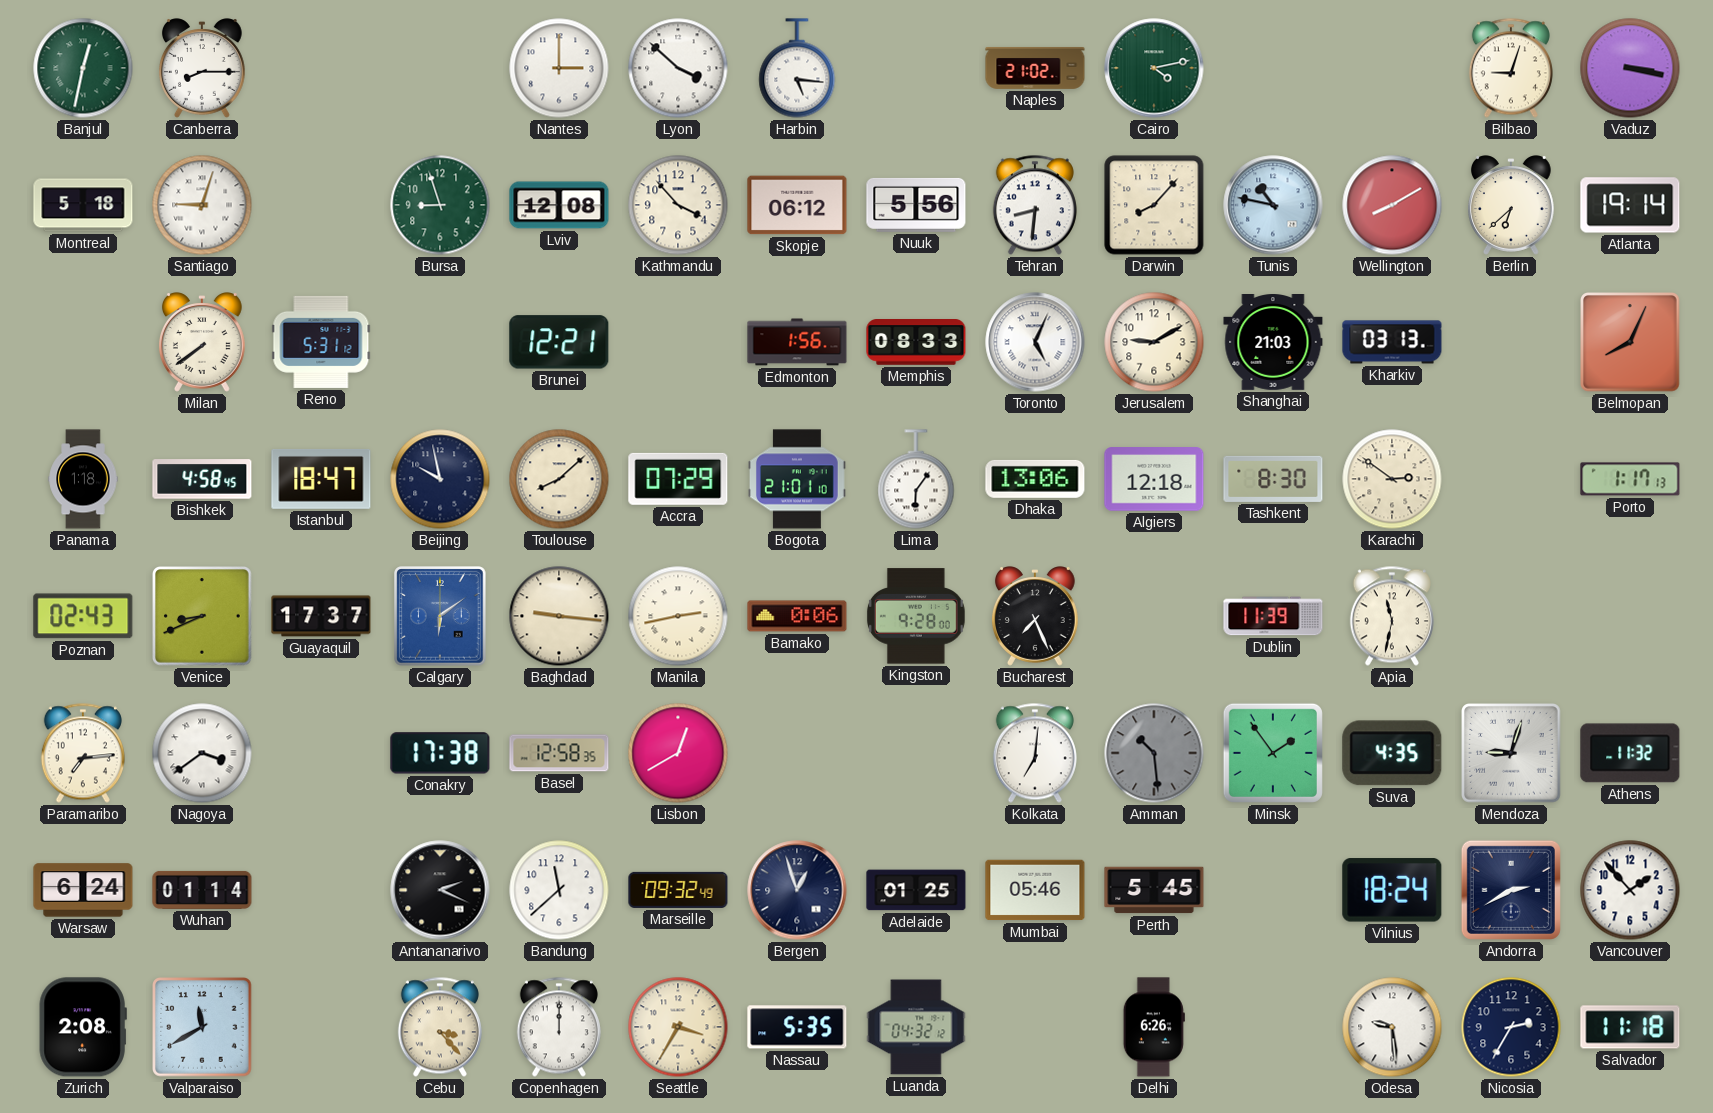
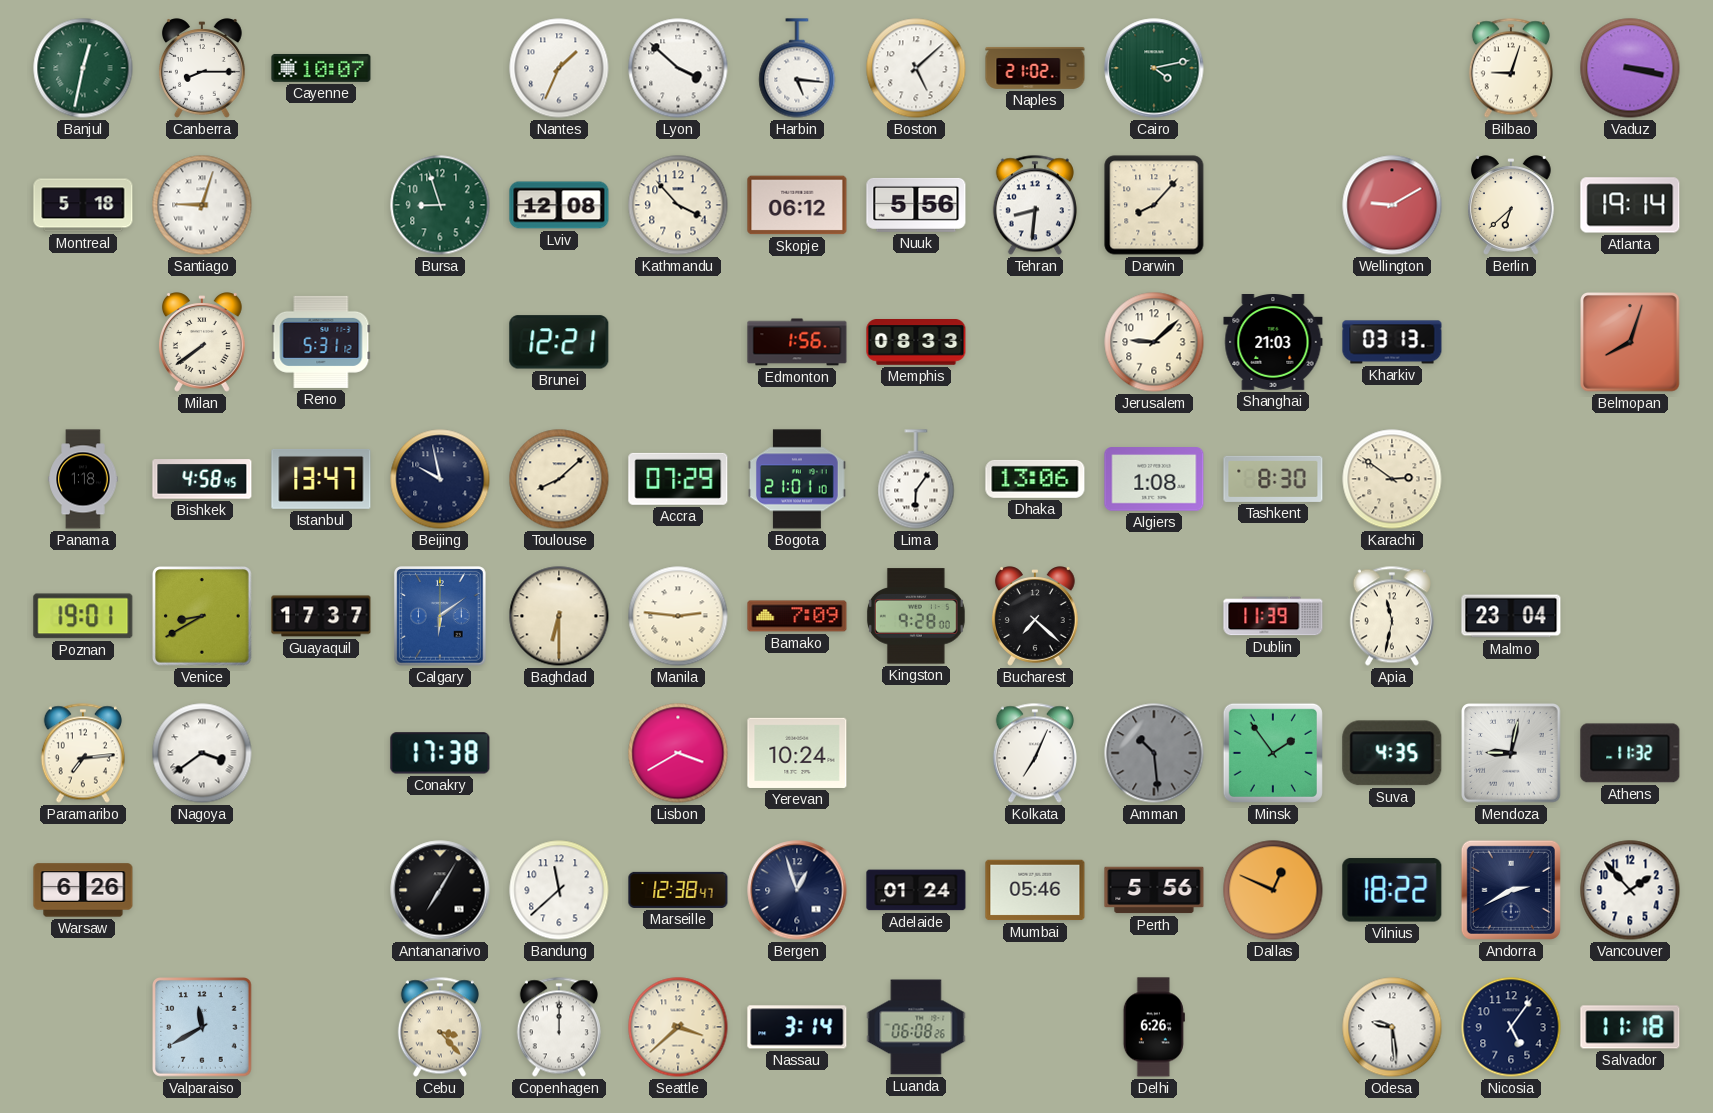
Cayenne: none -> 10:07
Nantes: 3:00 -> 1:34
Boston: none -> 5:08
Tunis: 10:47 -> none
Wellington: 8:10 -> 9:10
Toronto: 5:04 -> none
Jerusalem: 9:10 -> 9:08
Belmopan: 8:04 -> 8:03
Istanbul: 18:47 -> 13:47
Algiers: 12:18 -> 1:08
Porto: 1:17 -> none
Poznan: 02:43 -> 19:01
Venice: 8:41 -> 8:40
Baghdad: 9:16 -> 6:30
Manila: 2:43 -> 2:46
Bamako: 0:06 -> 7:09
Bucharest: 7:26 -> 7:22
Malmo: none -> 23:04
Basel: 12:58 -> none
Lisbon: 12:40 -> 3:40
Yerevan: none -> 10:24
Kolkata: 7:01 -> 7:04
Mendoza: 9:03 -> 9:02
Warsaw: 6:24 -> 6:26
Wuhan: 01:14 -> none
Antananarivo: 2:19 -> 7:05
Marseille: 09:32 -> 12:38
Adelaide: 01:25 -> 01:24
Perth: 5:45 -> 5:56
Dallas: none -> 12:49
Vilnius: 18:24 -> 18:22
Zurich: 2:08 -> none
Seattle: 3:35 -> 3:38
Nassau: 5:35 -> 3:14
Luanda: 04:32 -> 06:08
Nicosia: 2:35 -> 5:06
